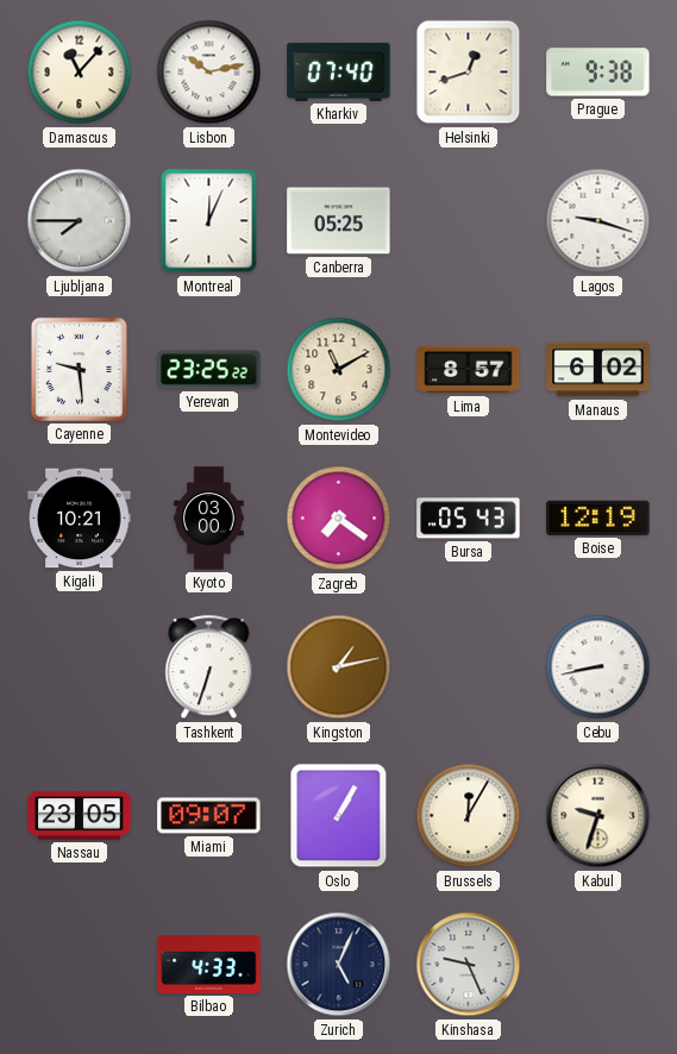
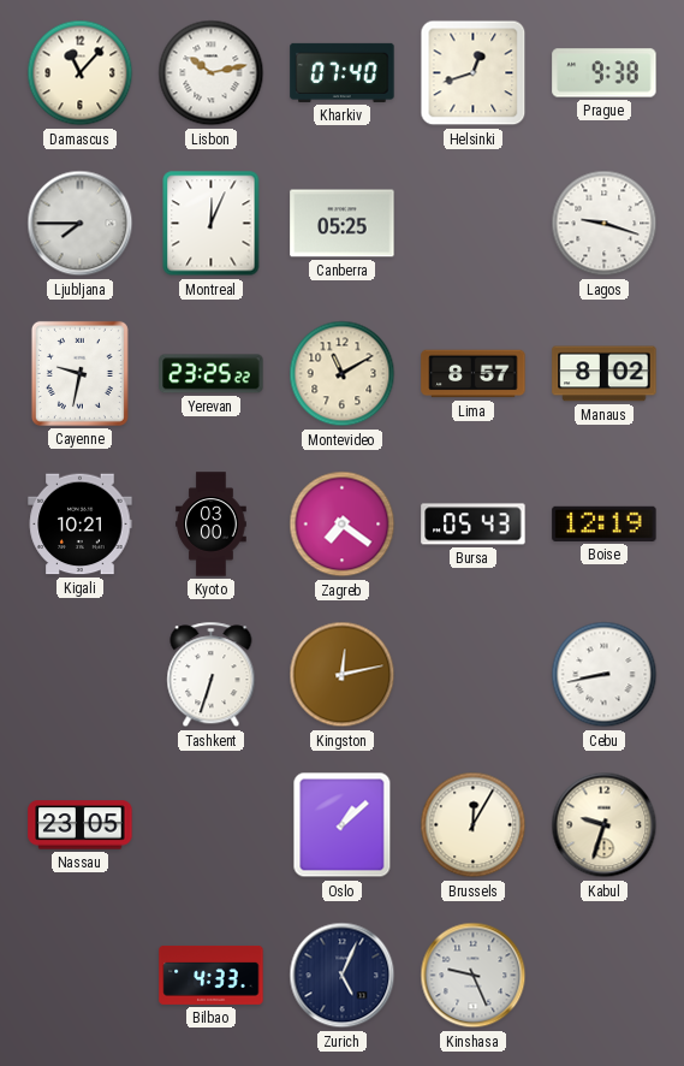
Cayenne: 9:29 -> 9:32
Manaus: 6:02 -> 8:02
Kingston: 1:13 -> 12:13
Miami: 09:07 -> none
Oslo: 1:05 -> 1:08
